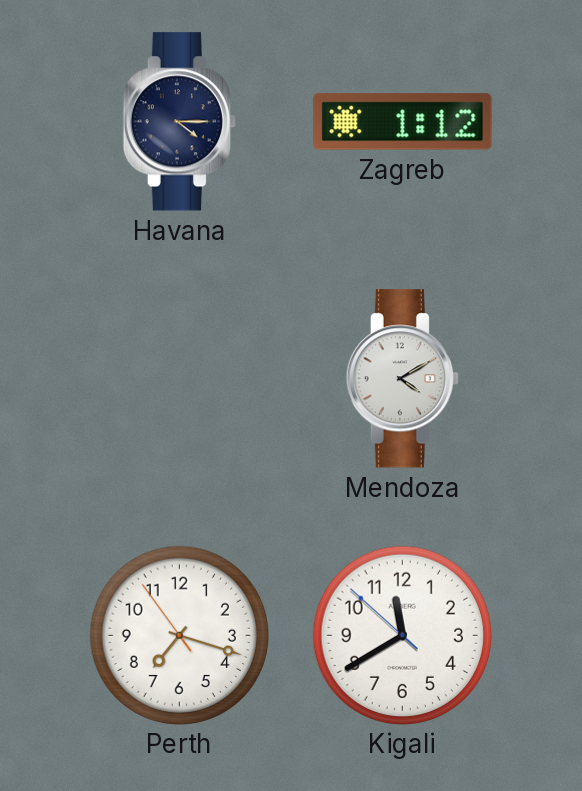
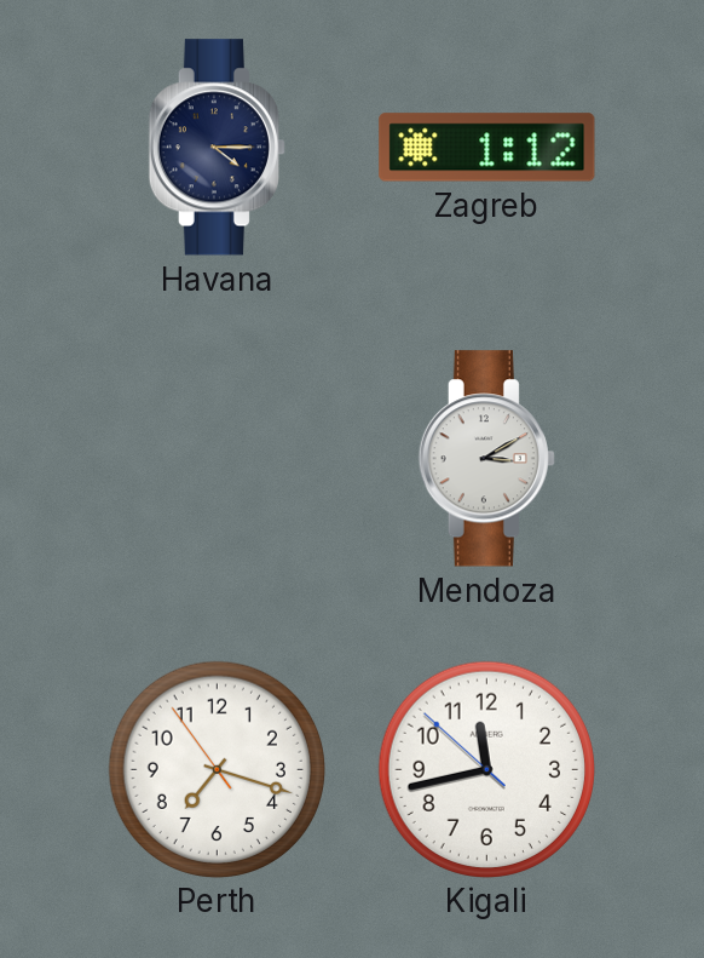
Mendoza: 4:10 -> 3:10
Kigali: 11:39 -> 11:42
